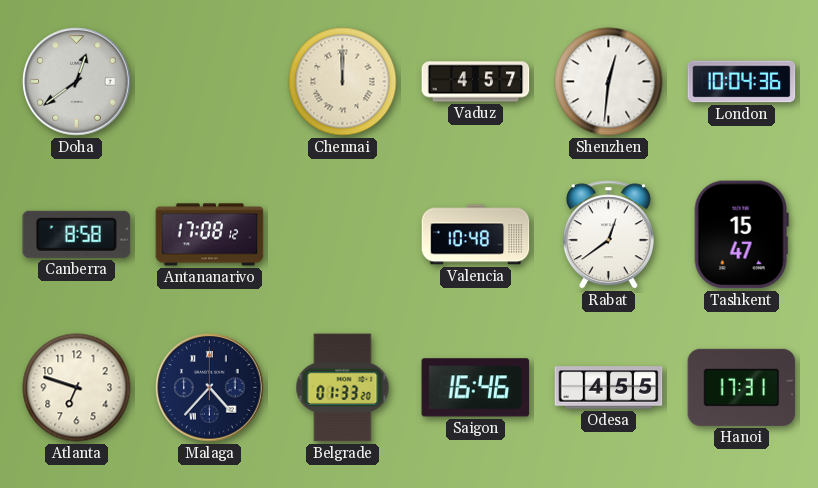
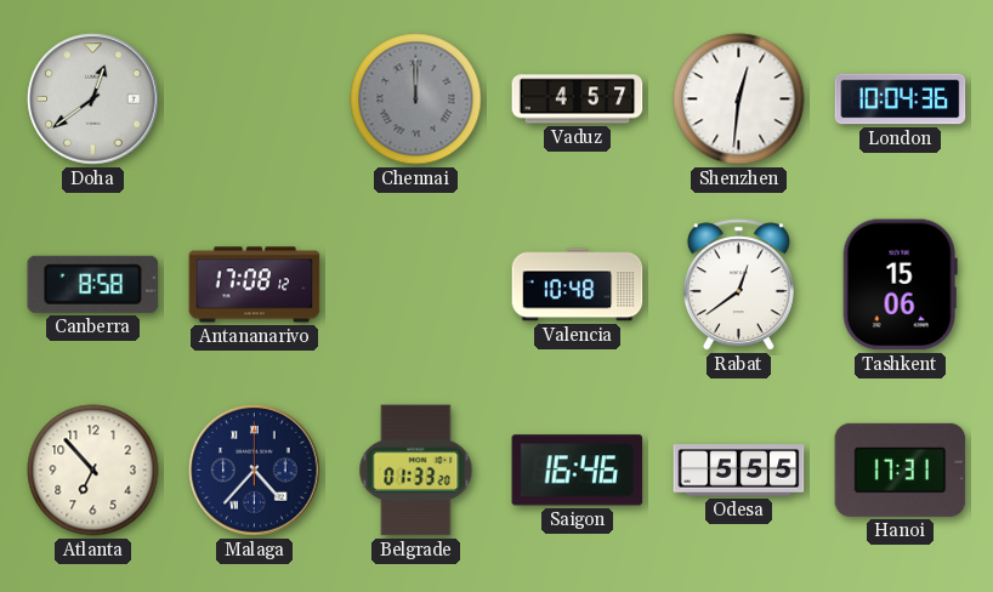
Chennai dial: cream -> grey
Tashkent: 15:47 -> 15:06
Atlanta: 6:48 -> 6:53
Odesa: 4:55 -> 5:55
